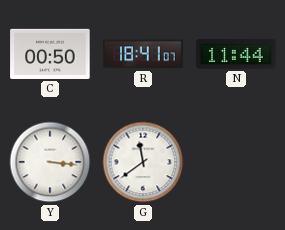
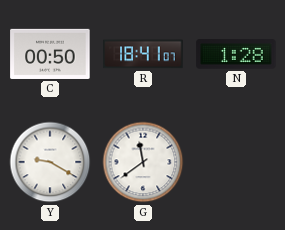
N: 11:44 -> 1:28
Y: 3:16 -> 9:20
